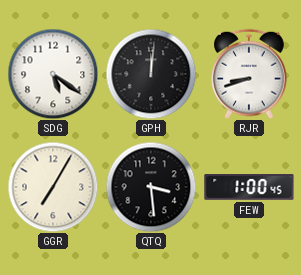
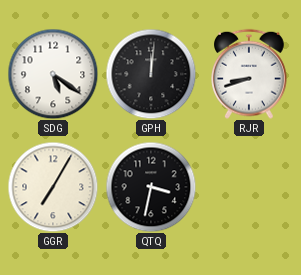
QTQ: 3:29 -> 3:32
FEW: 1:00 -> none
